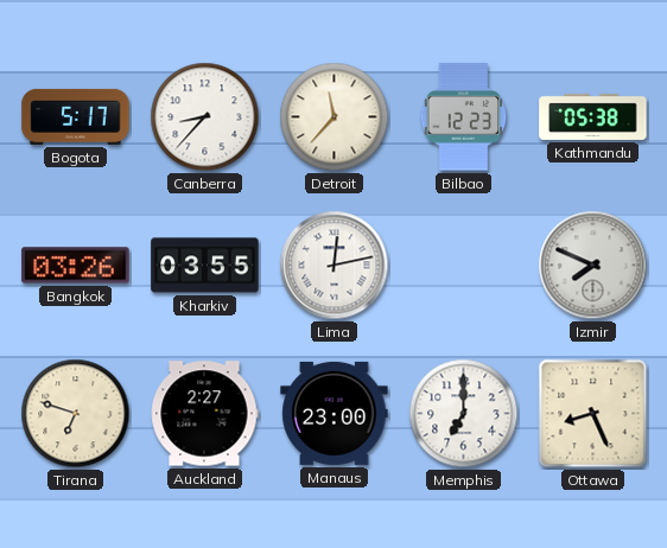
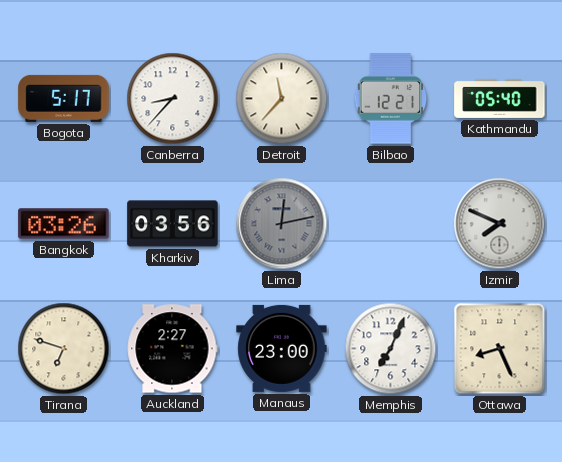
Bilbao: 12:23 -> 12:21
Kathmandu: 05:38 -> 05:40
Kharkiv: 03:55 -> 03:56
Lima dial: white -> grey
Memphis: 7:00 -> 7:04
